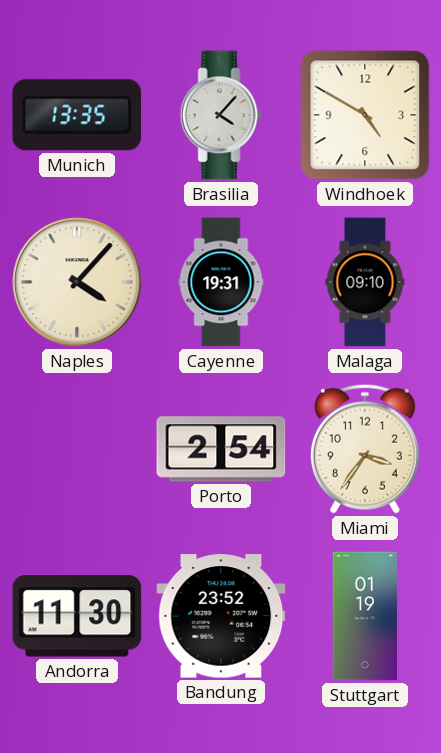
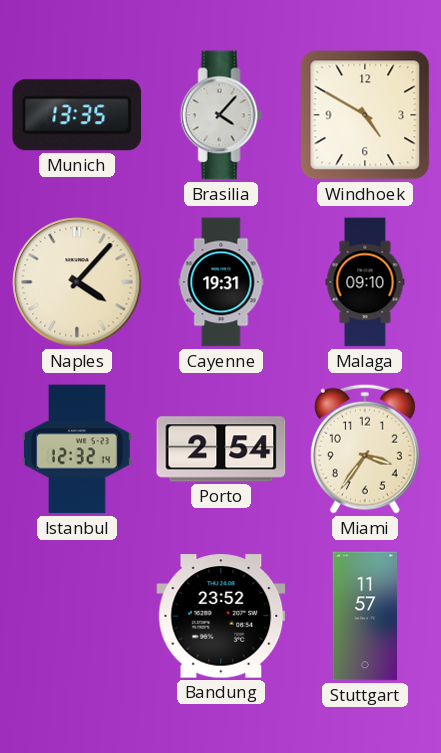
Istanbul: none -> 12:32
Andorra: 11:30 -> none
Stuttgart: 01:19 -> 11:57
